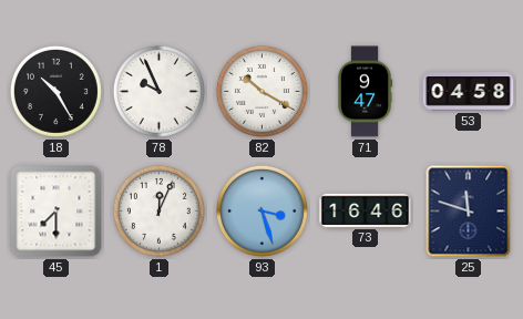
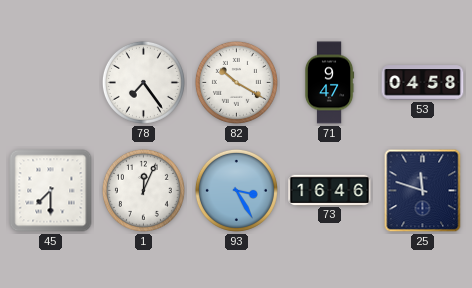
18: 10:25 -> none
78: 9:56 -> 7:24
93: 3:27 -> 3:25
